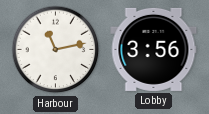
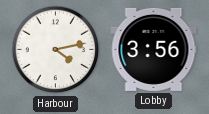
Harbour: 11:13 -> 4:13
